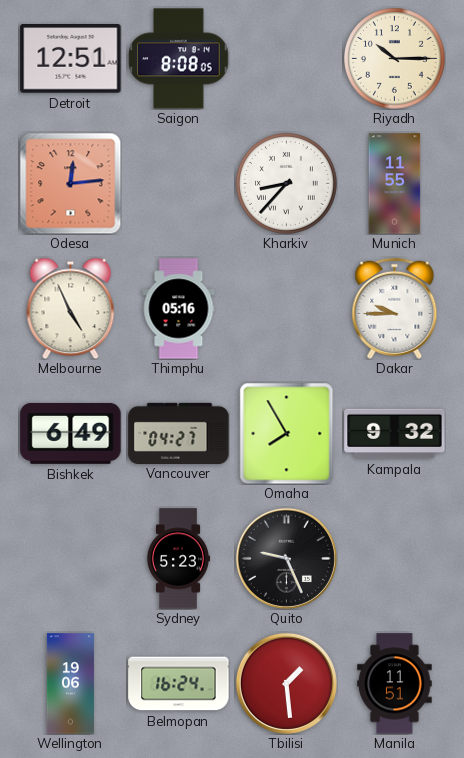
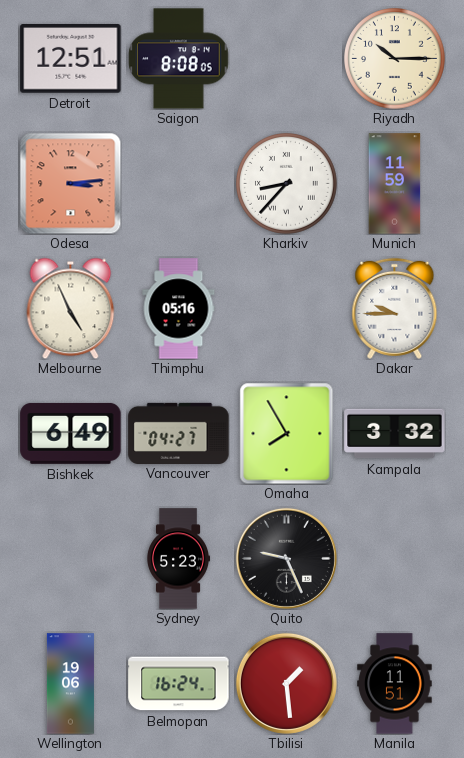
Odesa: 12:14 -> 3:14
Munich: 11:55 -> 11:59
Kampala: 9:32 -> 3:32
